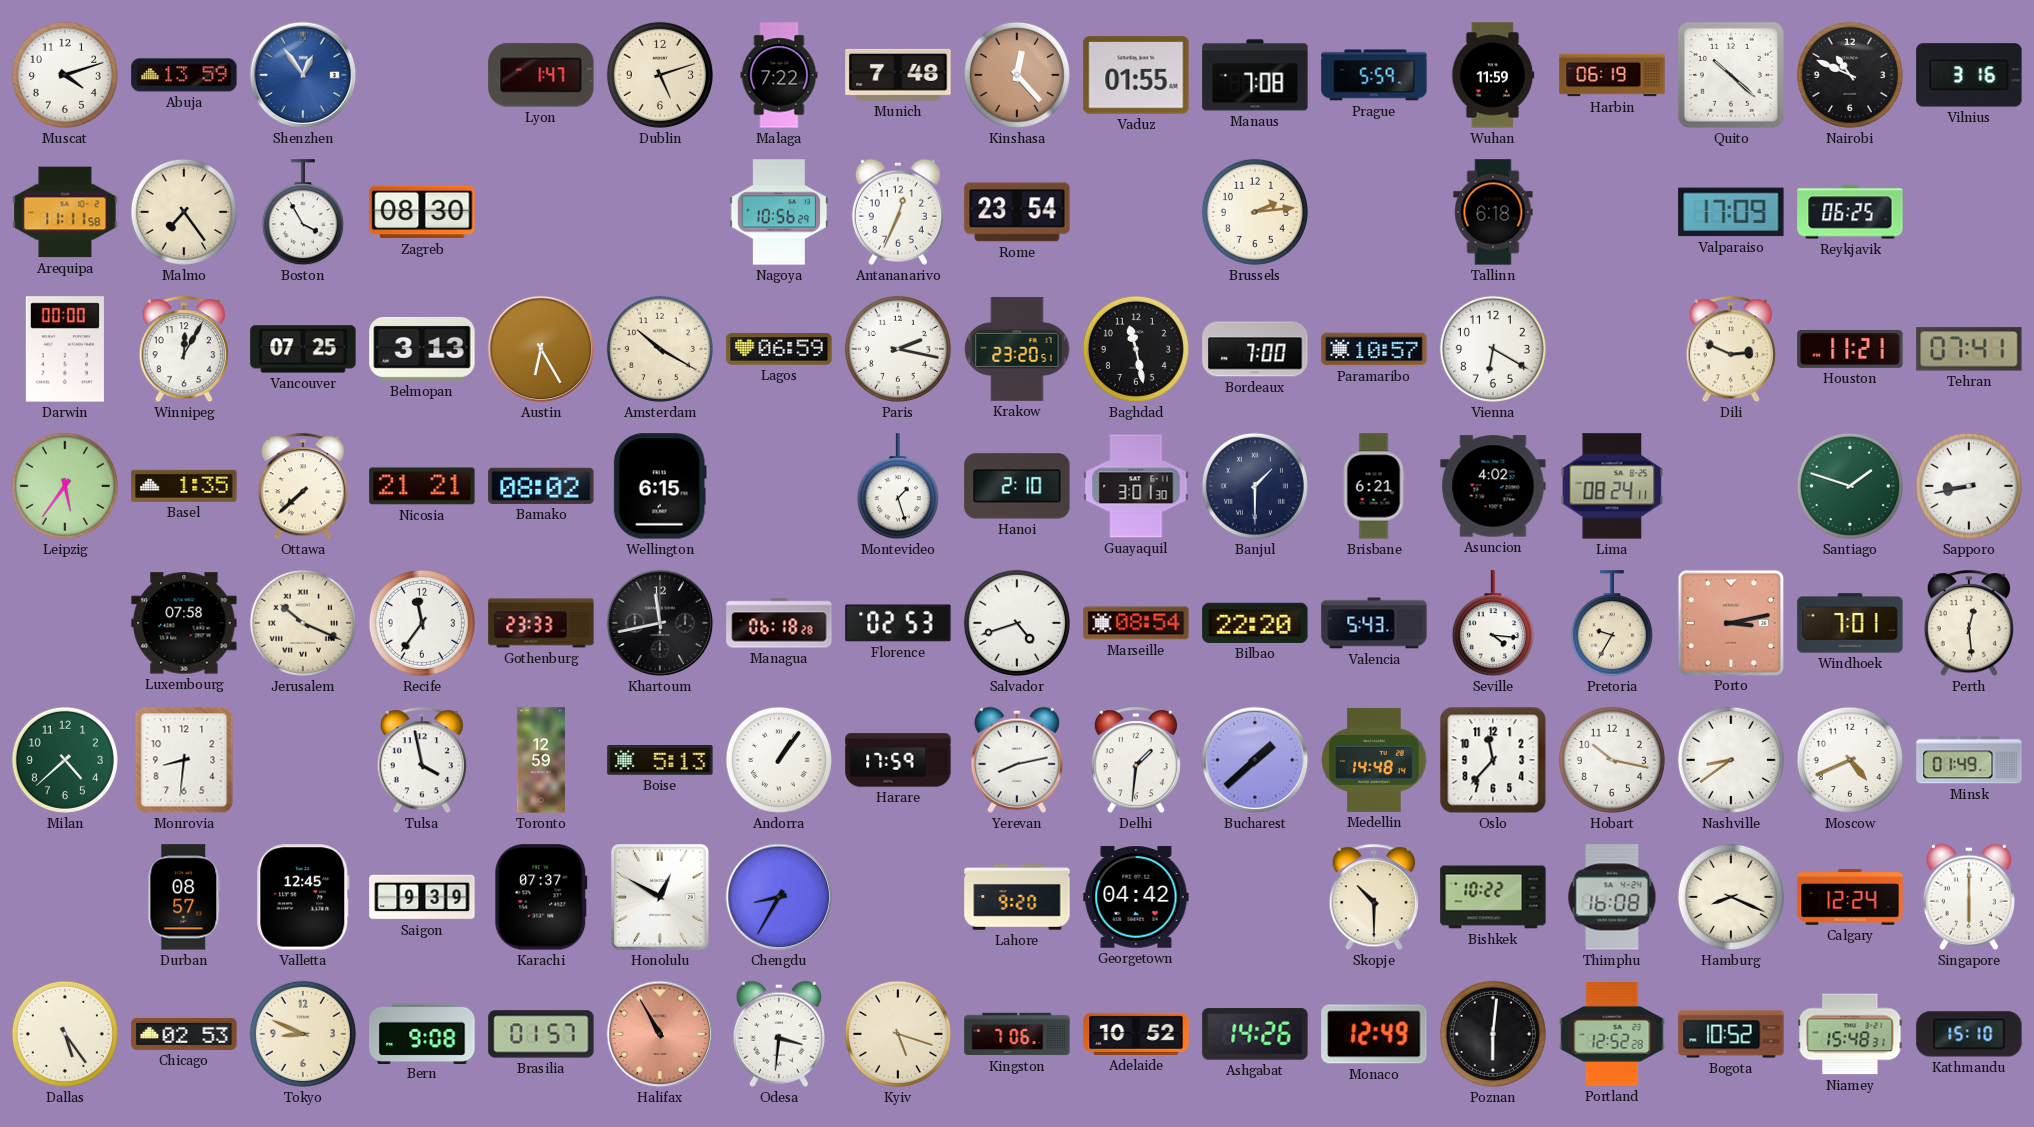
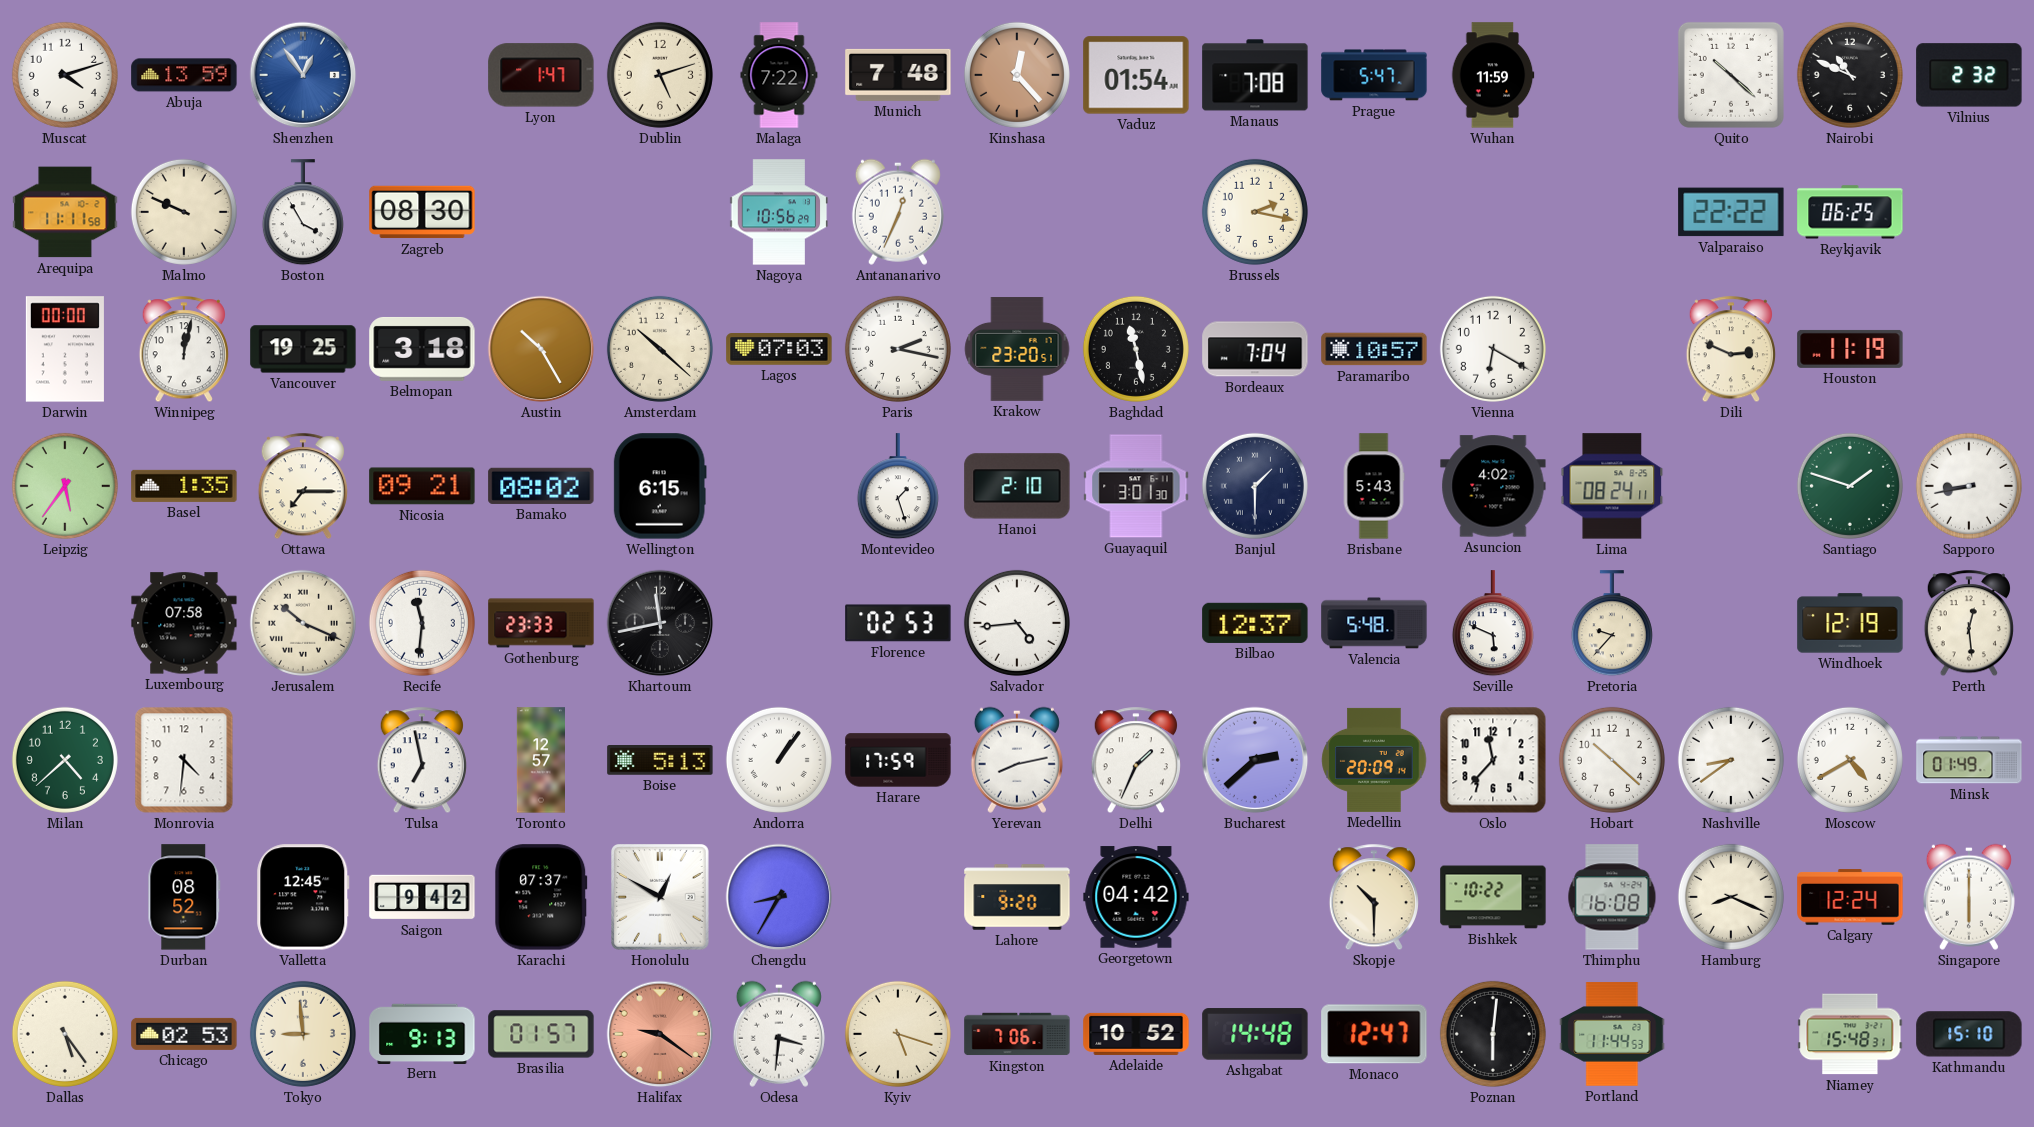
Vaduz: 01:55 -> 01:54
Prague: 5:59 -> 5:47
Harbin: 06:19 -> none
Vilnius: 3:16 -> 2:32
Malmo: 7:24 -> 9:49
Rome: 23:54 -> none
Brussels: 2:14 -> 2:17
Tallinn: 6:18 -> none
Valparaiso: 17:09 -> 22:22
Winnipeg: 12:05 -> 12:02
Vancouver: 07:25 -> 19:25
Belmopan: 3:13 -> 3:18
Austin: 6:25 -> 10:25
Amsterdam: 10:20 -> 10:22
Lagos: 06:59 -> 07:03
Bordeaux: 7:00 -> 7:04
Houston: 11:21 -> 11:19
Tehran: 07:41 -> none
Ottawa: 7:38 -> 7:15
Nicosia: 21:21 -> 09:21
Brisbane: 6:21 -> 5:43
Recife: 11:36 -> 11:31
Managua: 06:18 -> none
Salvador: 4:42 -> 4:44
Marseille: 08:54 -> none
Bilbao: 22:20 -> 12:37
Valencia: 5:43 -> 5:48
Seville: 4:16 -> 5:49
Pretoria: 9:35 -> 9:37
Porto: 3:13 -> none
Windhoek: 7:01 -> 12:19
Monrovia: 8:31 -> 4:31
Tulsa: 3:58 -> 6:58
Toronto: 12:59 -> 12:57
Delhi: 1:31 -> 1:34
Bucharest: 1:38 -> 2:38
Medellin: 14:48 -> 20:09
Hobart: 10:17 -> 10:22
Moscow: 4:41 -> 4:40
Durban: 08:57 -> 08:52
Saigon: 9:39 -> 9:42
Tokyo: 8:49 -> 8:59
Bern: 9:08 -> 9:13
Halifax: 10:55 -> 9:21
Ashgabat: 14:26 -> 14:48
Monaco: 12:49 -> 12:47
Portland: 12:52 -> 11:44
Bogota: 10:52 -> none
